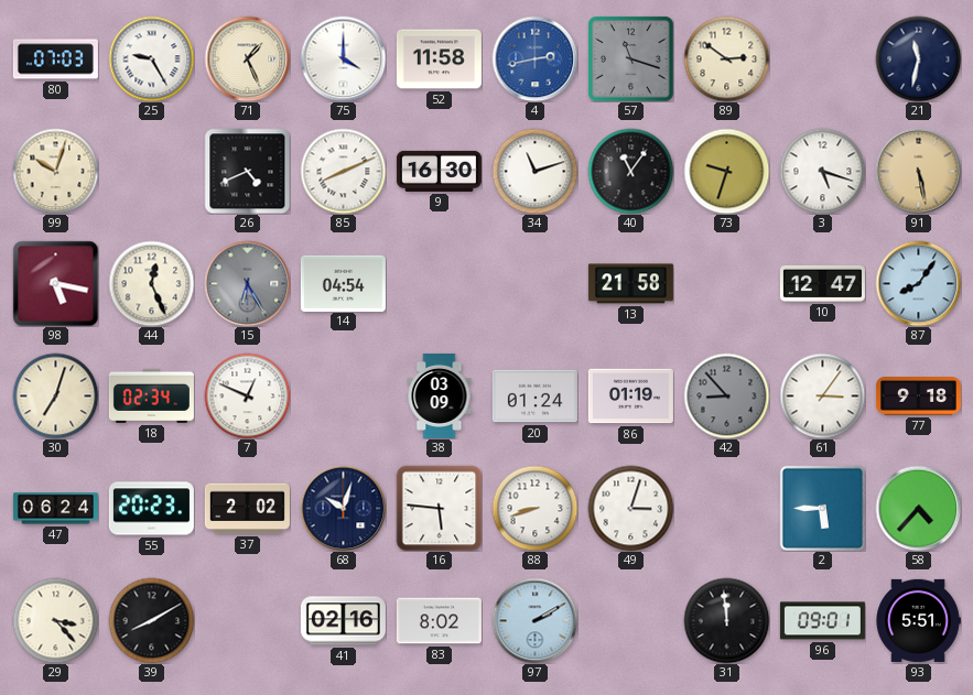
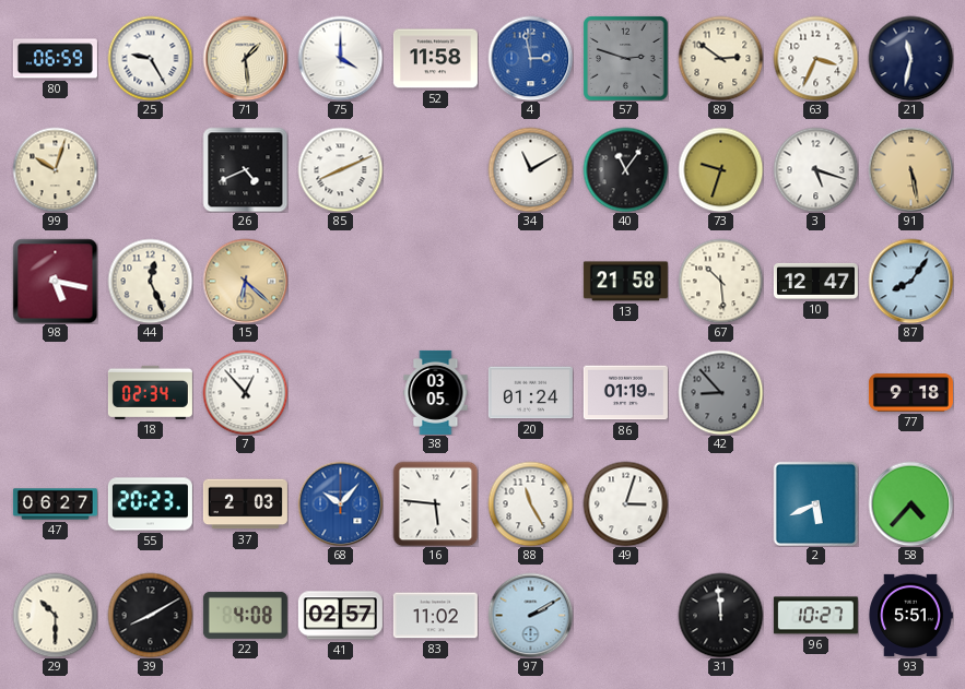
80: 07:03 -> 06:59
71: 1:26 -> 1:29
4: 2:43 -> 2:58
57: 11:18 -> 2:48
63: none -> 3:34
9: 16:30 -> none
34: 11:12 -> 11:10
15: 6:25 -> 6:22
15 dial: grey -> champagne
14: 04:54 -> none
67: none -> 10:29
30: 7:03 -> none
7: 12:49 -> 12:53
38: 03:09 -> 03:05
61: 3:06 -> none
47: 06:24 -> 06:27
37: 2:02 -> 2:03
68: 10:03 -> 10:07
68 dial: navy -> blue
88: 8:42 -> 11:25
2: 5:45 -> 5:41
29: 3:23 -> 10:30
22: none -> 4:08
41: 02:16 -> 02:57
83: 8:02 -> 11:02
96: 09:01 -> 10:27
